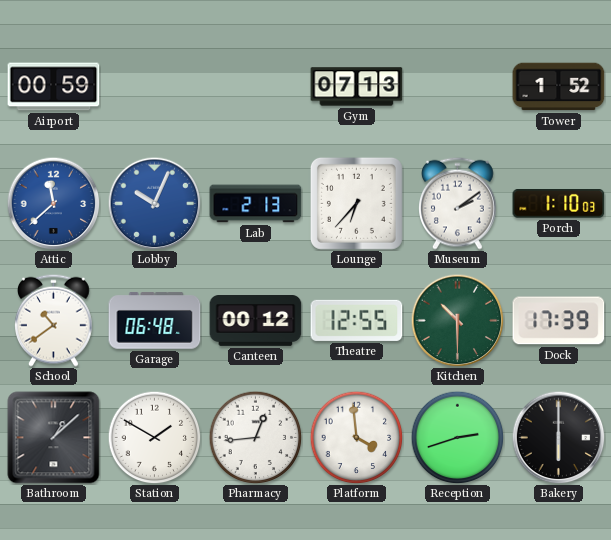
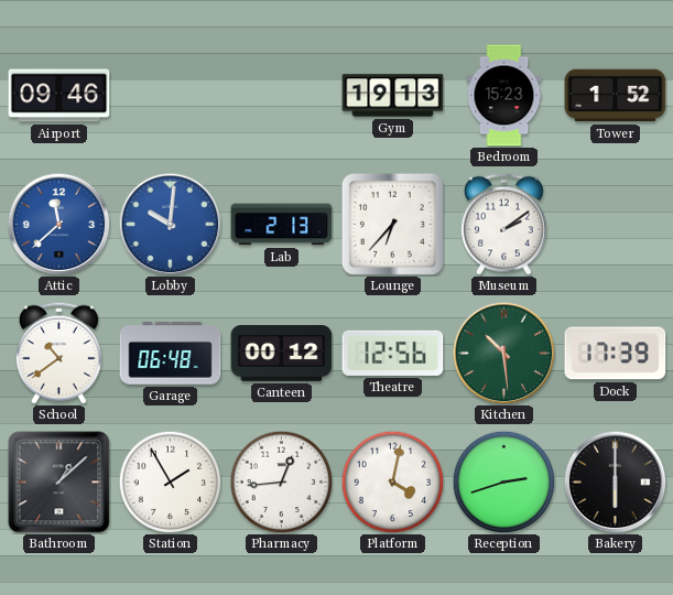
Airport: 00:59 -> 09:46
Gym: 07:13 -> 19:13
Bedroom: none -> 15:23
Lobby: 10:04 -> 10:01
Porch: 1:10 -> none
Theatre: 12:55 -> 12:56
Kitchen: 10:30 -> 10:29
Station: 1:50 -> 1:55
Platform: 3:59 -> 4:02
